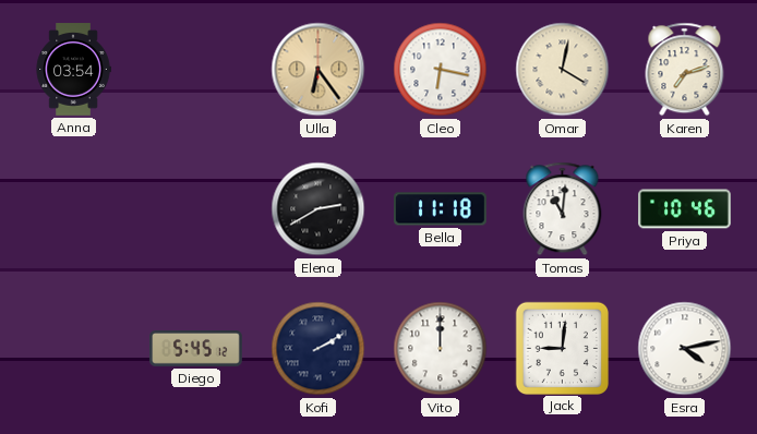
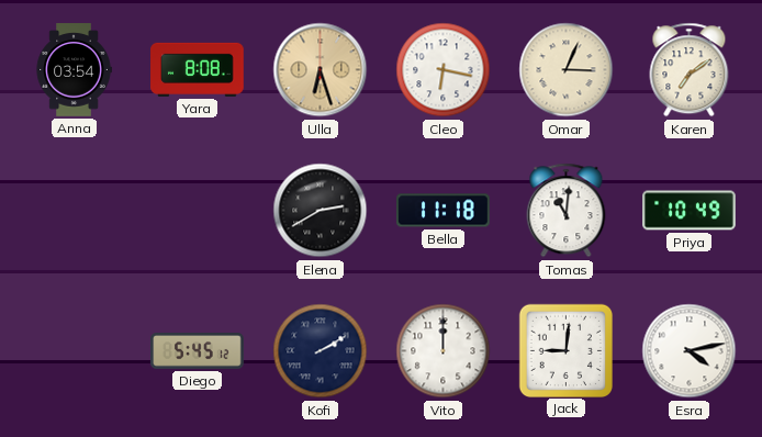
Yara: none -> 8:08
Ulla: 6:24 -> 6:27
Omar: 4:02 -> 3:04
Karen: 7:12 -> 7:09
Priya: 10:46 -> 10:49
